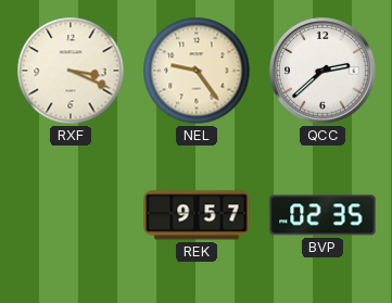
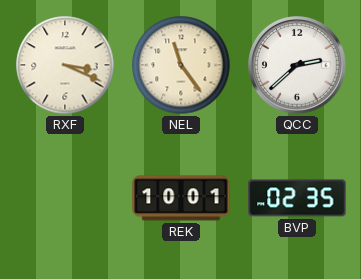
NEL: 9:24 -> 11:24
REK: 9:57 -> 10:01
